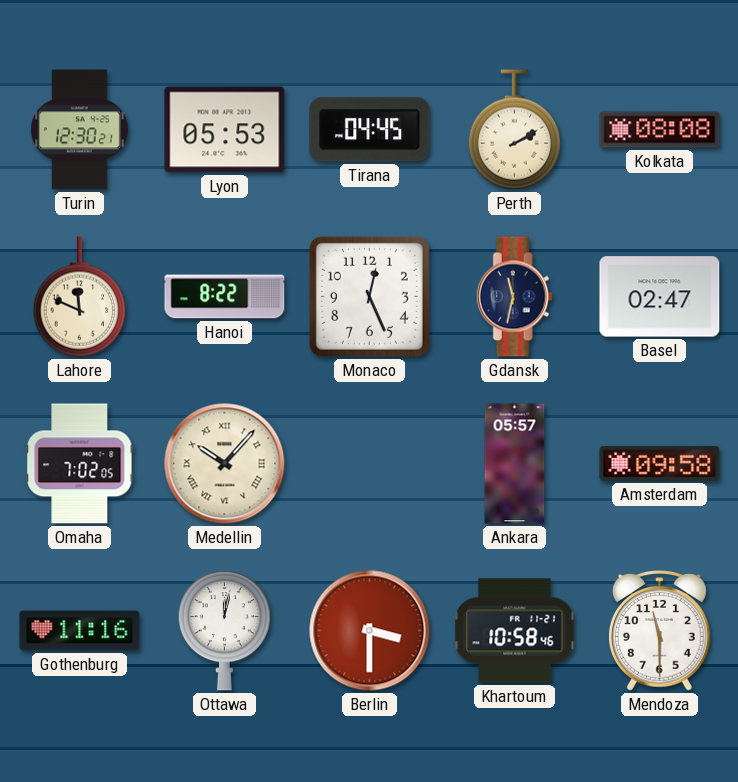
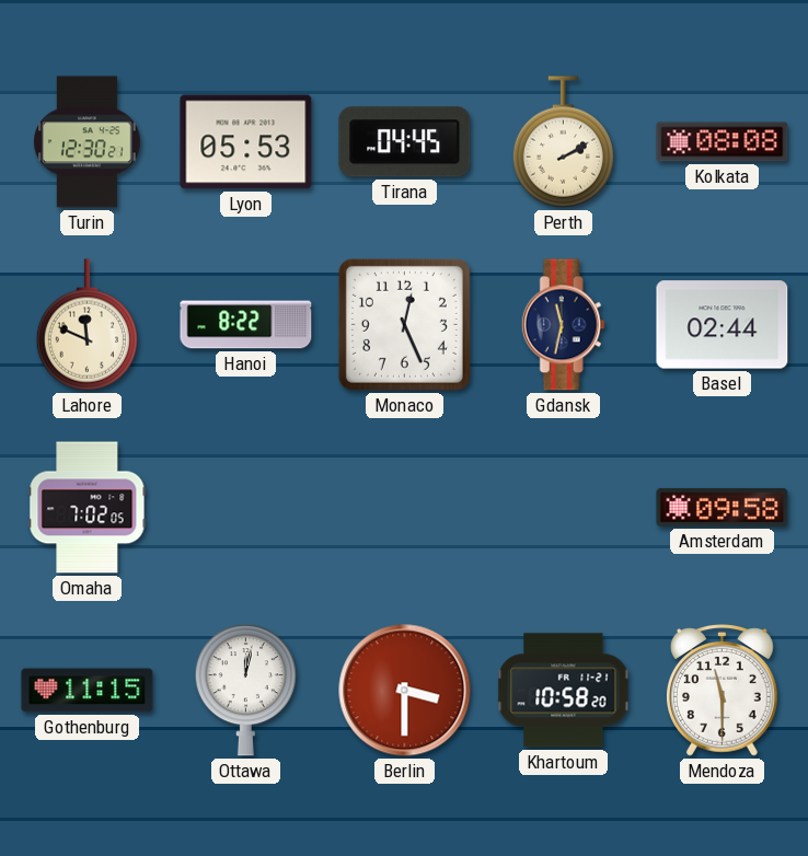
Basel: 02:47 -> 02:44
Medellin: 10:07 -> none
Ankara: 05:57 -> none
Gothenburg: 11:16 -> 11:15
Khartoum: 10:58:46 -> 10:58:20
